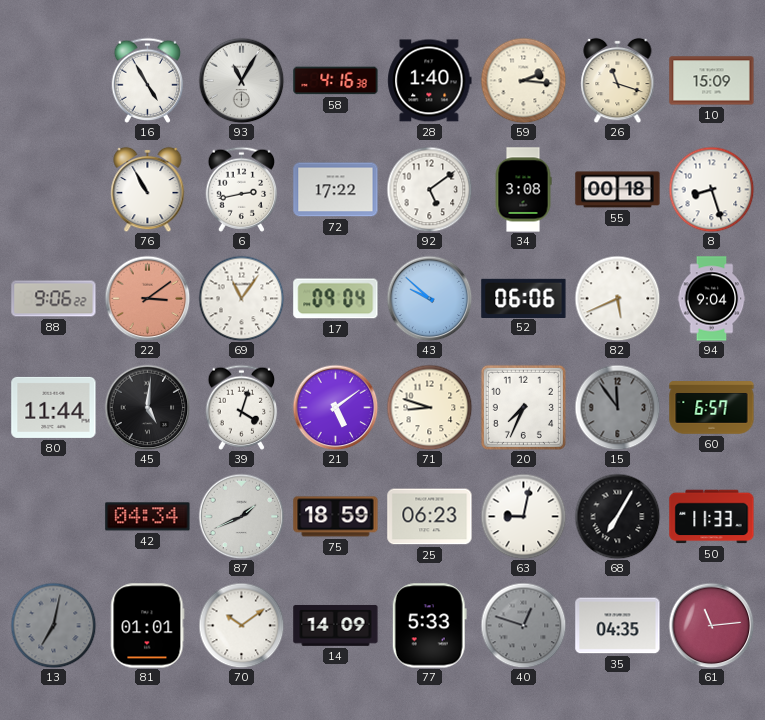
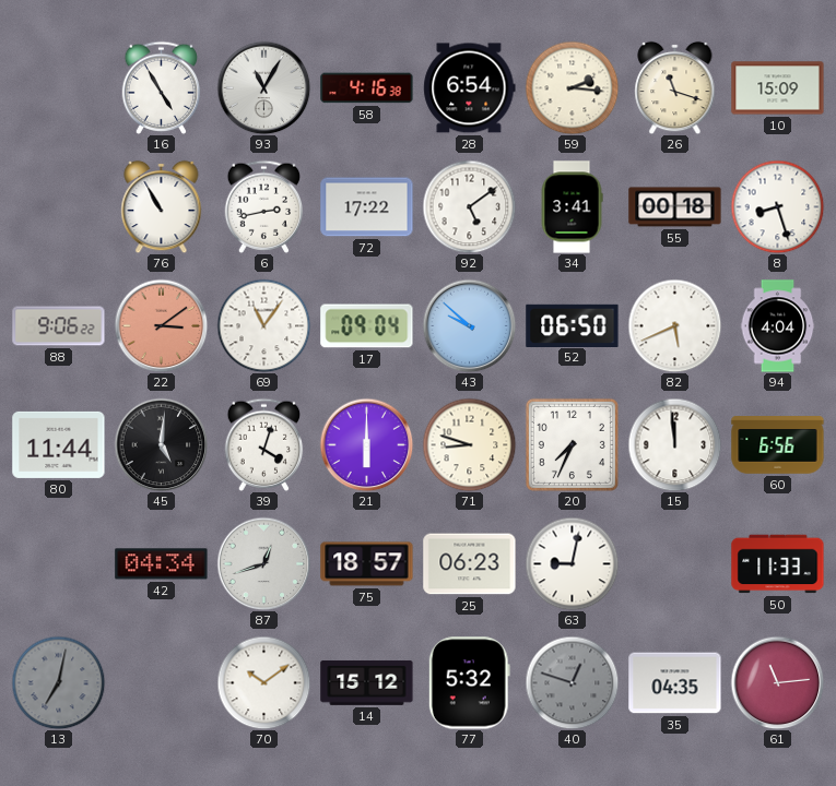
28: 1:40 -> 6:54
34: 3:08 -> 3:41
52: 06:06 -> 06:50
94: 9:04 -> 4:04
21: 5:09 -> 6:00
15: 11:54 -> 11:59
15 dial: grey -> white
60: 6:57 -> 6:56
87: 1:41 -> 12:42
75: 18:59 -> 18:57
68: 7:05 -> none
81: 01:01 -> none
14: 14:09 -> 15:12
77: 5:33 -> 5:32
